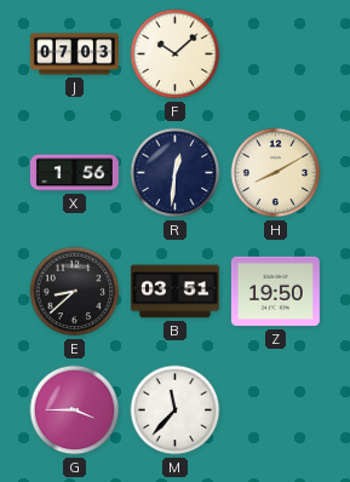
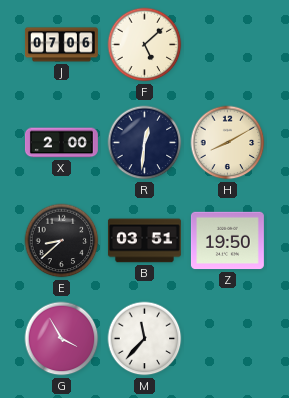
J: 07:03 -> 07:06
F: 10:08 -> 5:08
X: 1:56 -> 2:00
G: 3:45 -> 3:55
